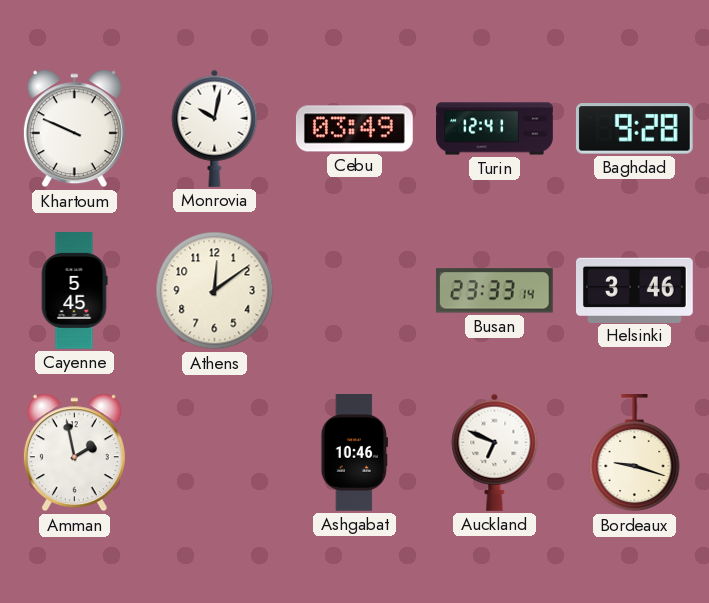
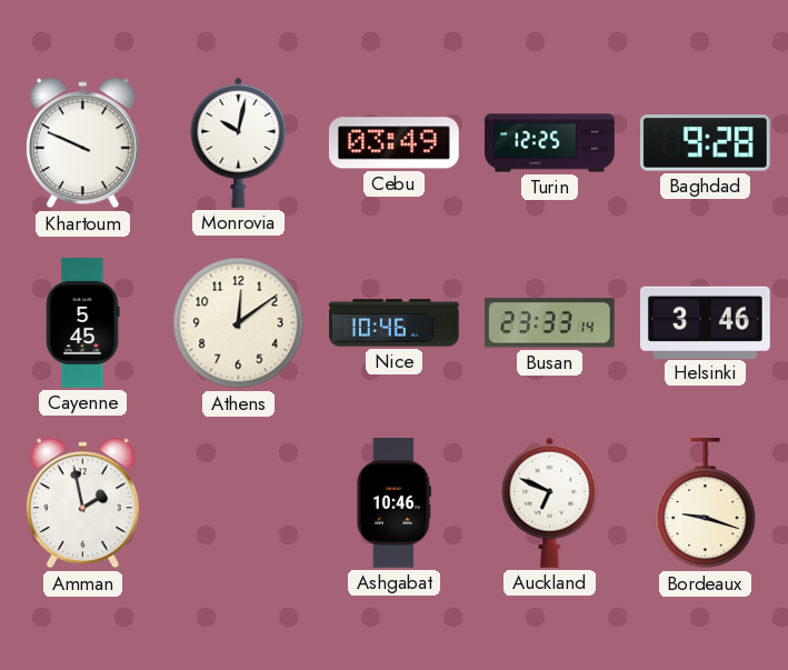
Turin: 12:41 -> 12:25
Nice: none -> 10:46
